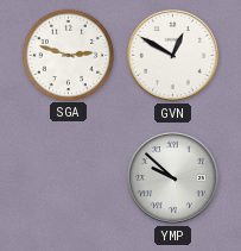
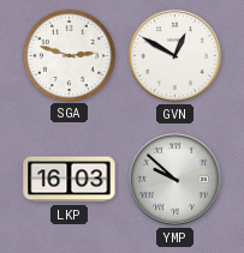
LKP: none -> 16:03
